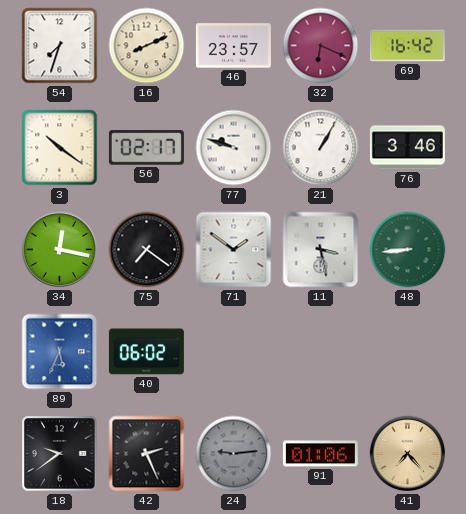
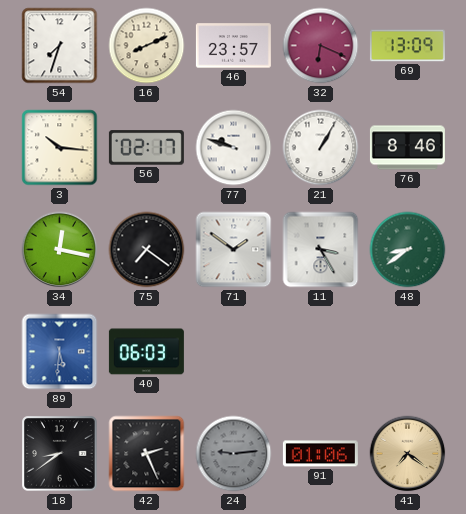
69: 16:42 -> 13:09
3: 10:21 -> 10:16
76: 3:46 -> 8:46
11: 3:28 -> 3:25
48: 8:44 -> 8:39
89: 5:34 -> 5:31
40: 06:02 -> 06:03
18: 9:39 -> 8:39
41: 7:23 -> 7:21
